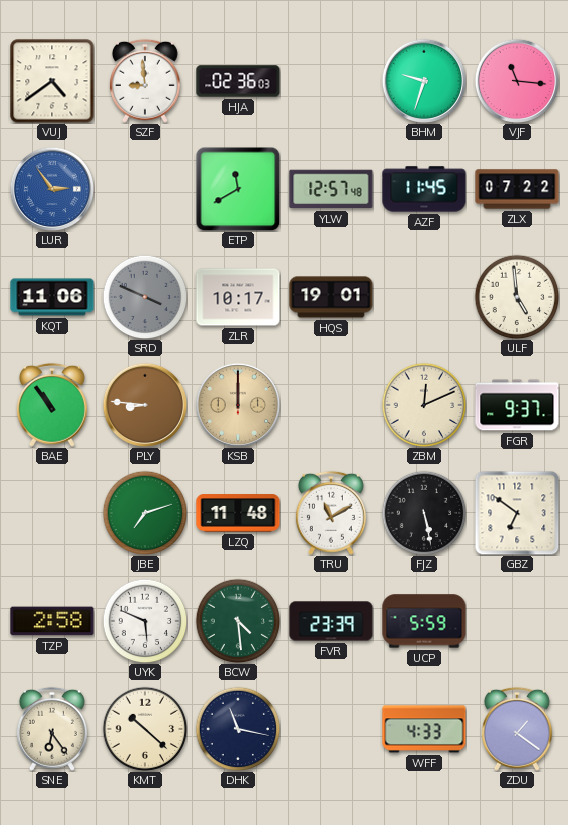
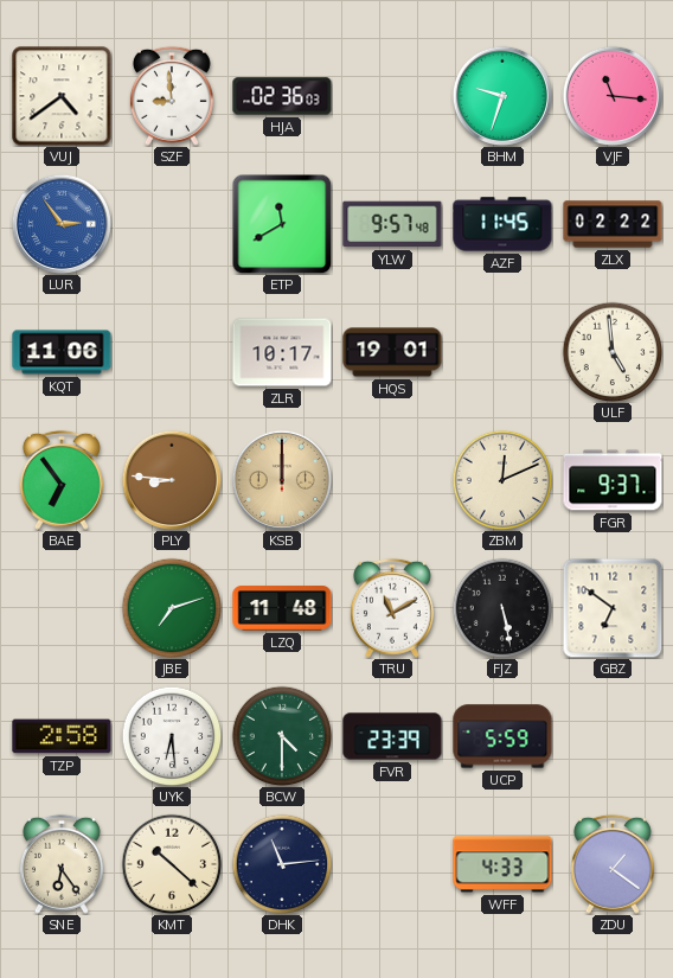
YLW: 12:57 -> 9:57
ZLX: 07:22 -> 02:22
SRD: 3:49 -> none
BAE: 10:54 -> 6:54
UYK: 5:49 -> 6:29
BCW: 4:29 -> 4:30
DHK: 11:17 -> 11:14
